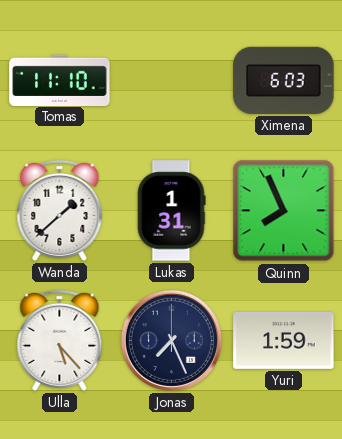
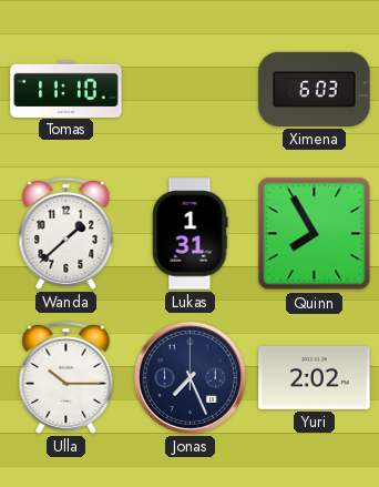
Quinn: 7:56 -> 7:55
Ulla: 5:23 -> 10:15
Yuri: 1:59 -> 2:02
